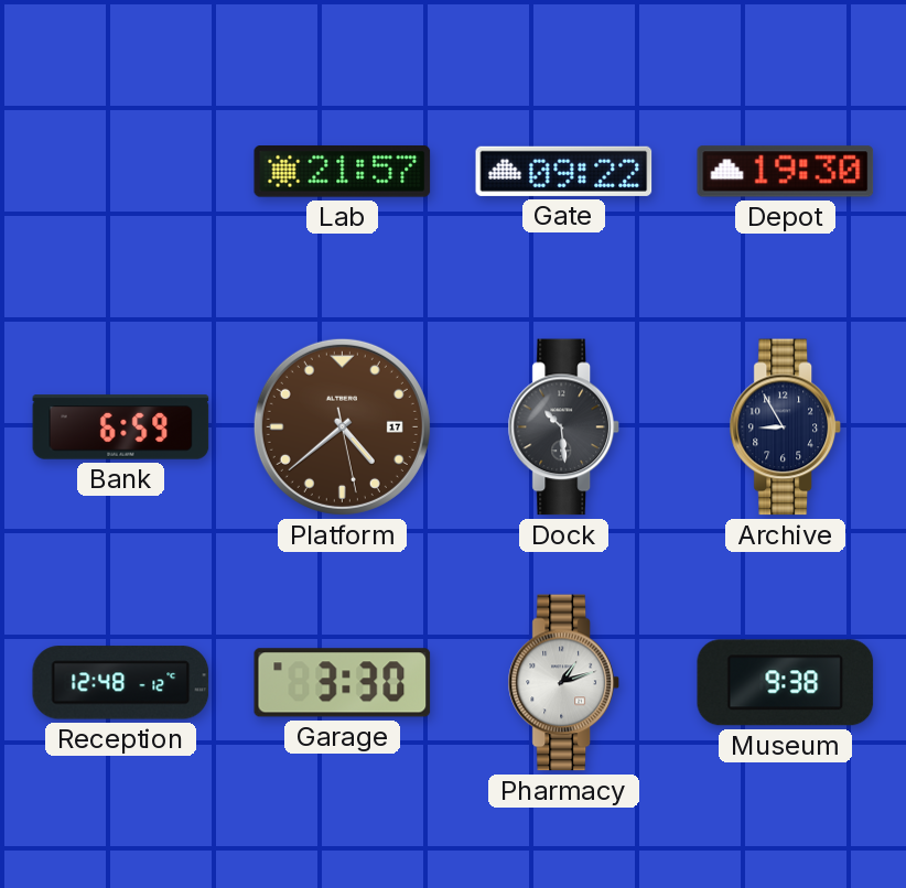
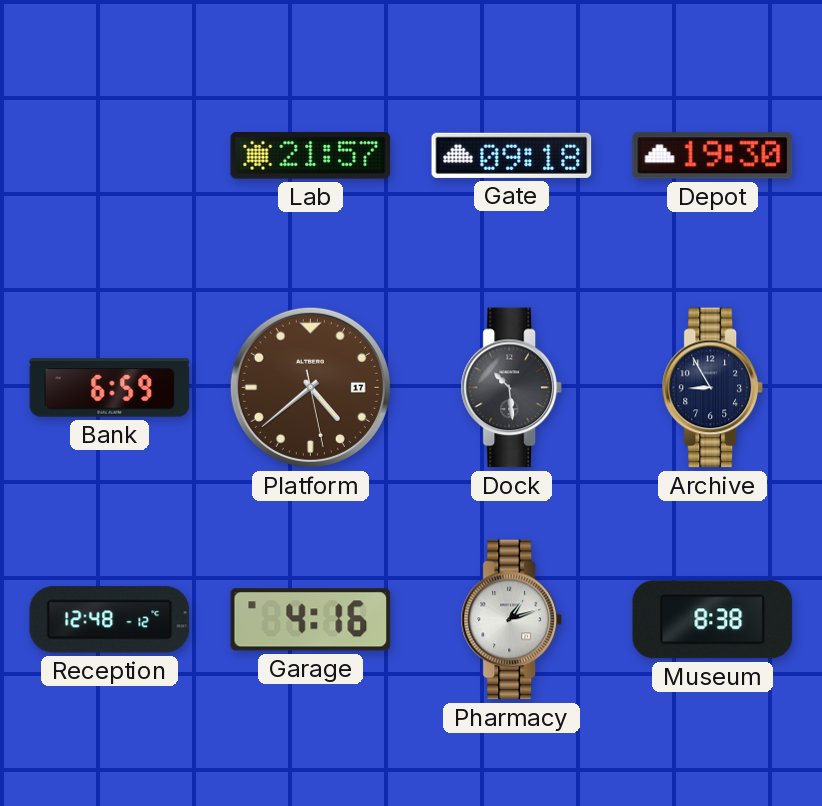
Gate: 09:22 -> 09:18
Garage: 3:30 -> 4:16
Museum: 9:38 -> 8:38
